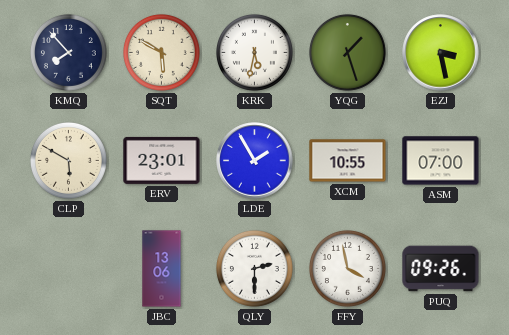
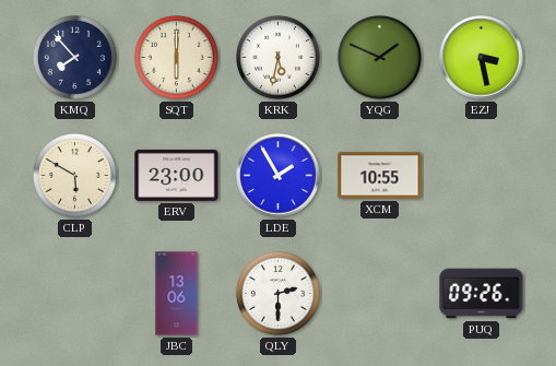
SQT: 5:50 -> 6:00
YQG: 1:27 -> 1:49
ERV: 23:01 -> 23:00
ASM: 07:00 -> none
FFY: 3:58 -> none
